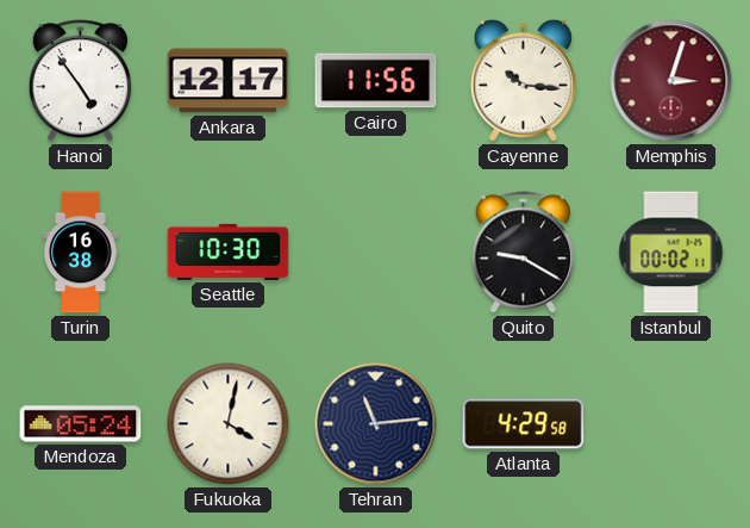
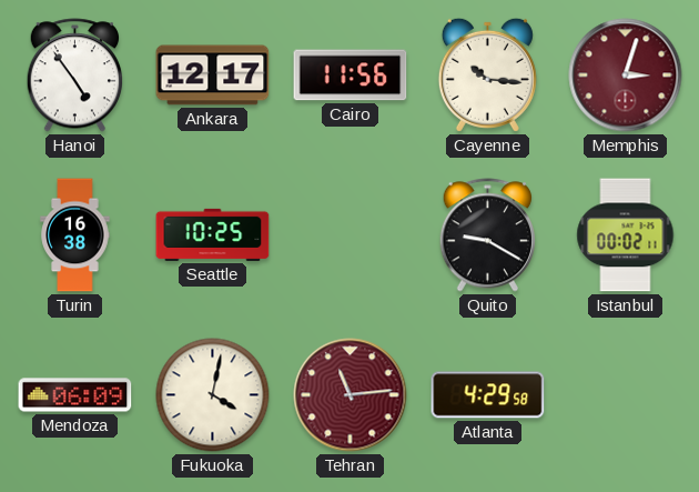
Seattle: 10:30 -> 10:25
Mendoza: 05:24 -> 06:09
Tehran dial: navy -> burgundy
